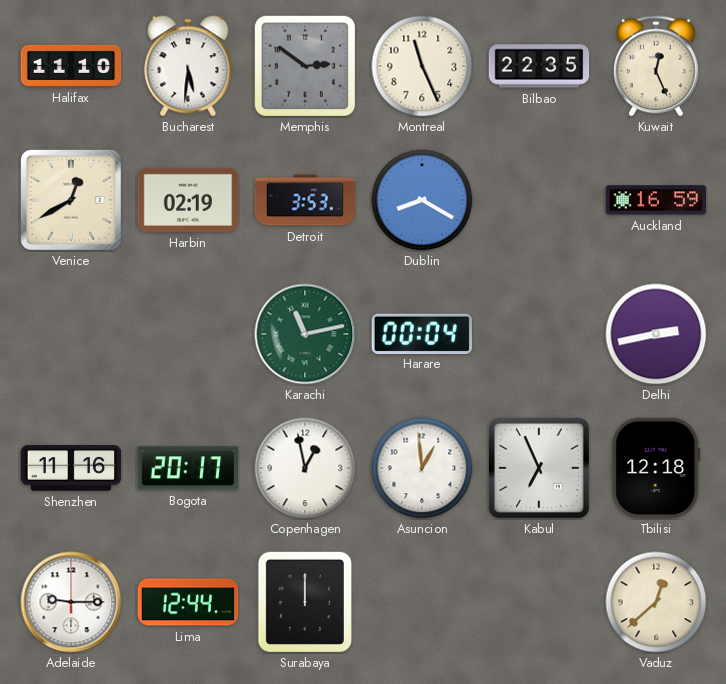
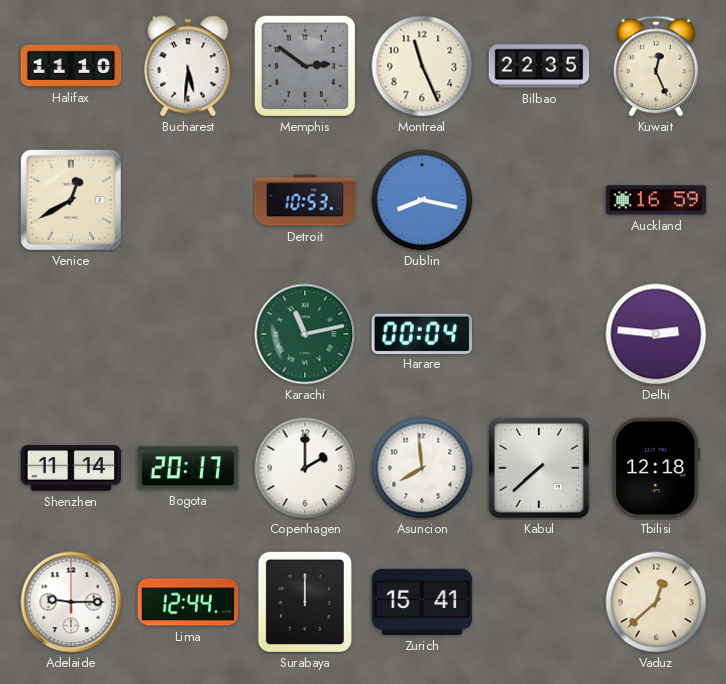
Harbin: 02:19 -> none
Detroit: 3:53 -> 10:53
Dublin: 8:20 -> 8:17
Delhi: 2:43 -> 2:46
Shenzhen: 11:16 -> 11:14
Copenhagen: 12:58 -> 2:00
Asuncion: 12:59 -> 7:59
Kabul: 6:56 -> 7:38
Zurich: none -> 15:41
